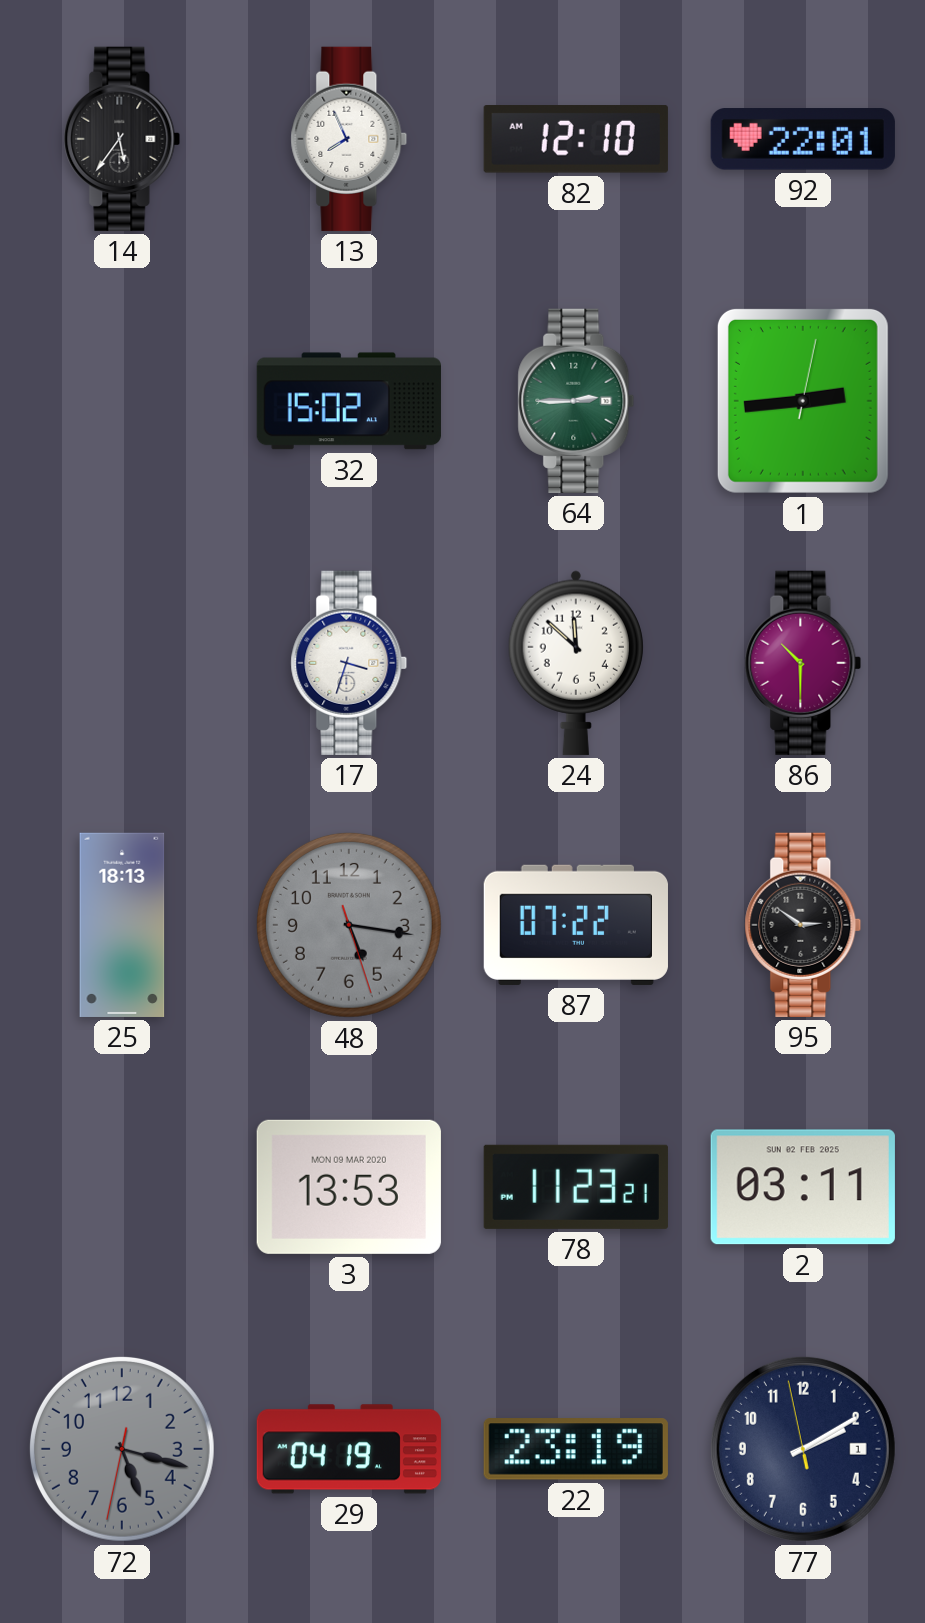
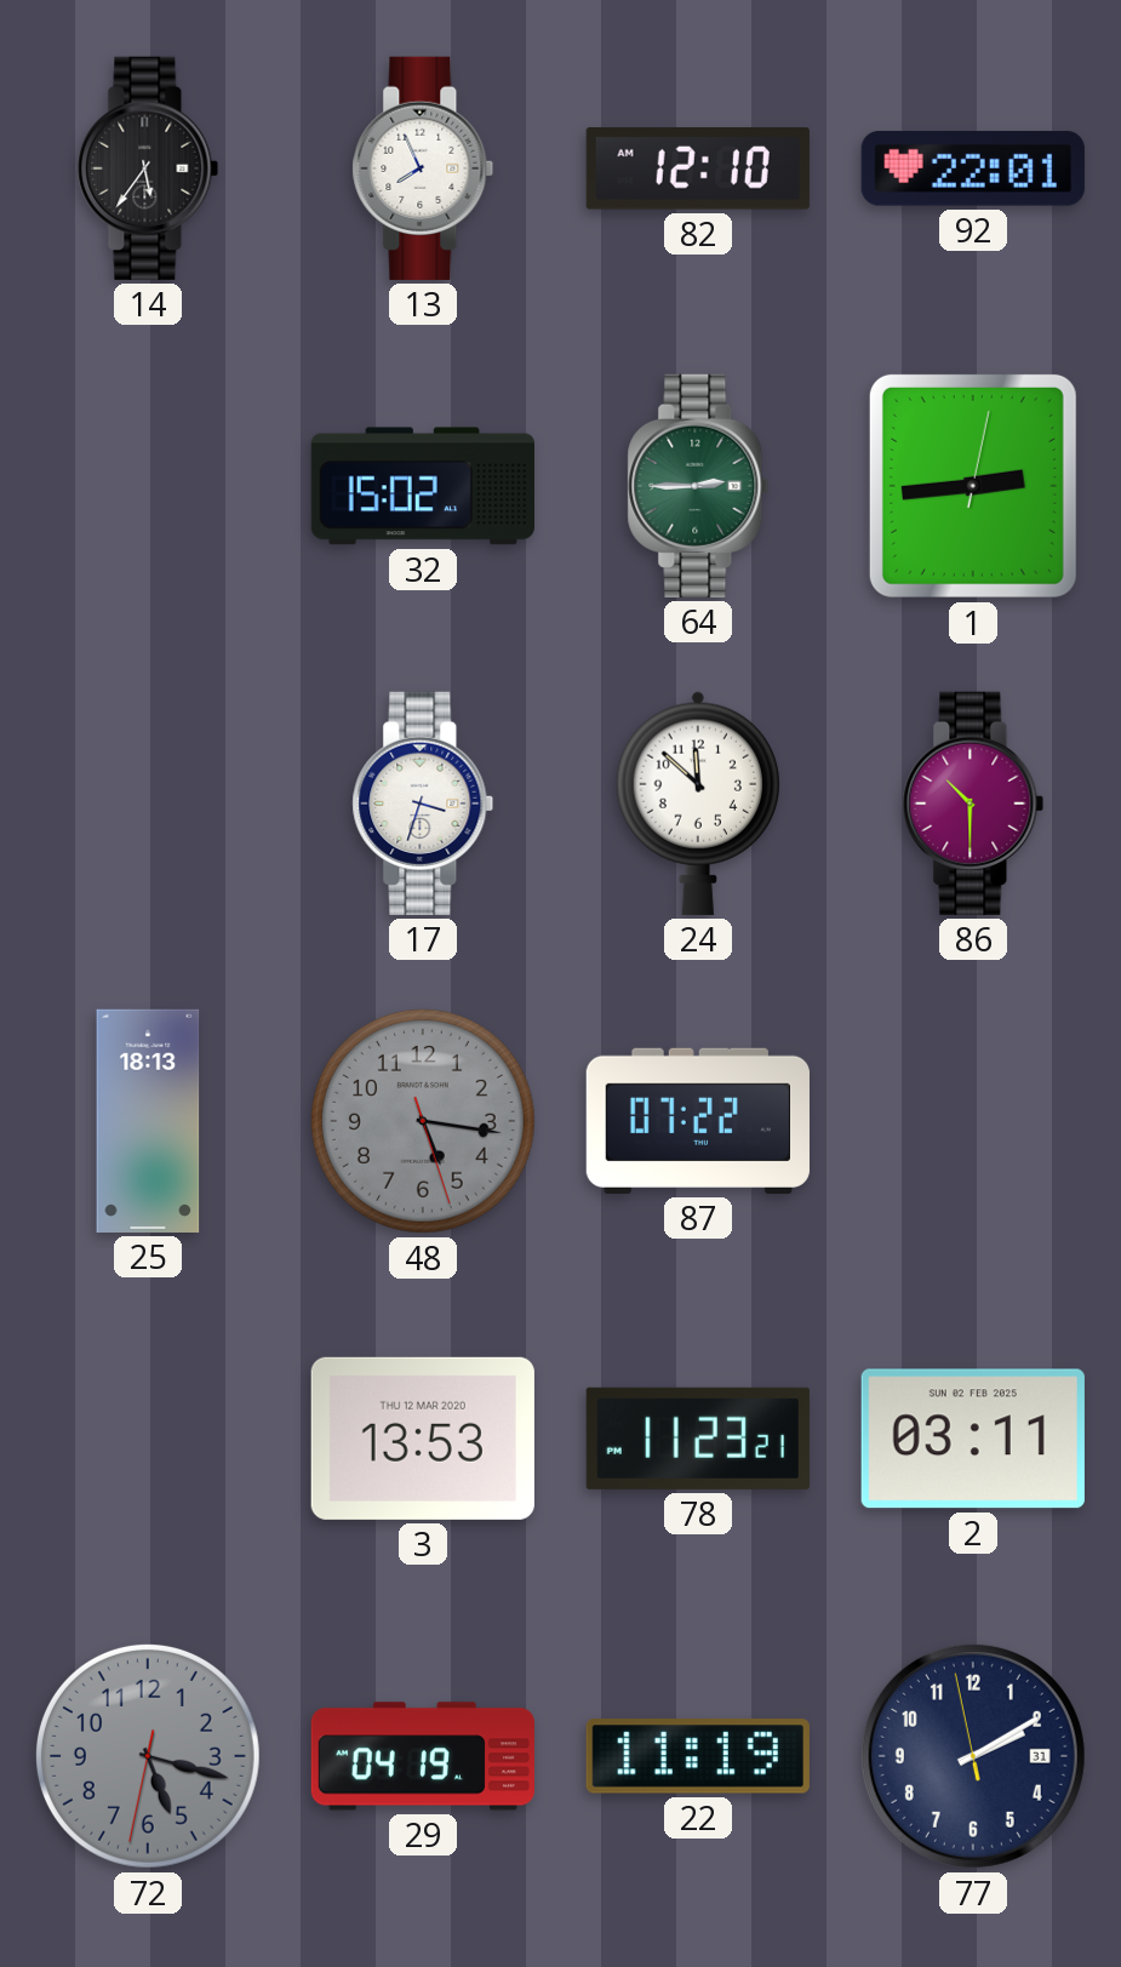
95: 2:51 -> none
3 date: MON 09 MAR 2020 -> THU 12 MAR 2020
22: 23:19 -> 11:19
77 date: 1 -> 31
